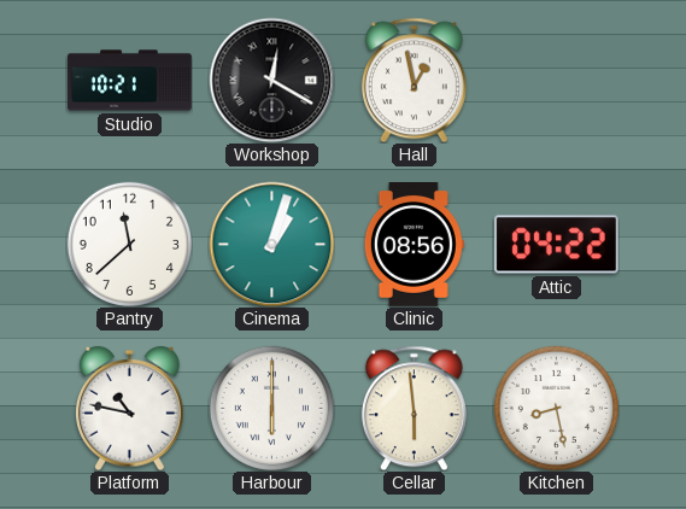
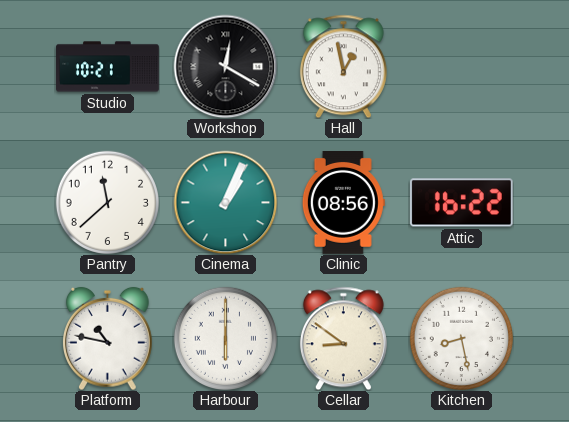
Cinema: 1:03 -> 1:04
Attic: 04:22 -> 16:22
Cellar: 5:59 -> 8:51
